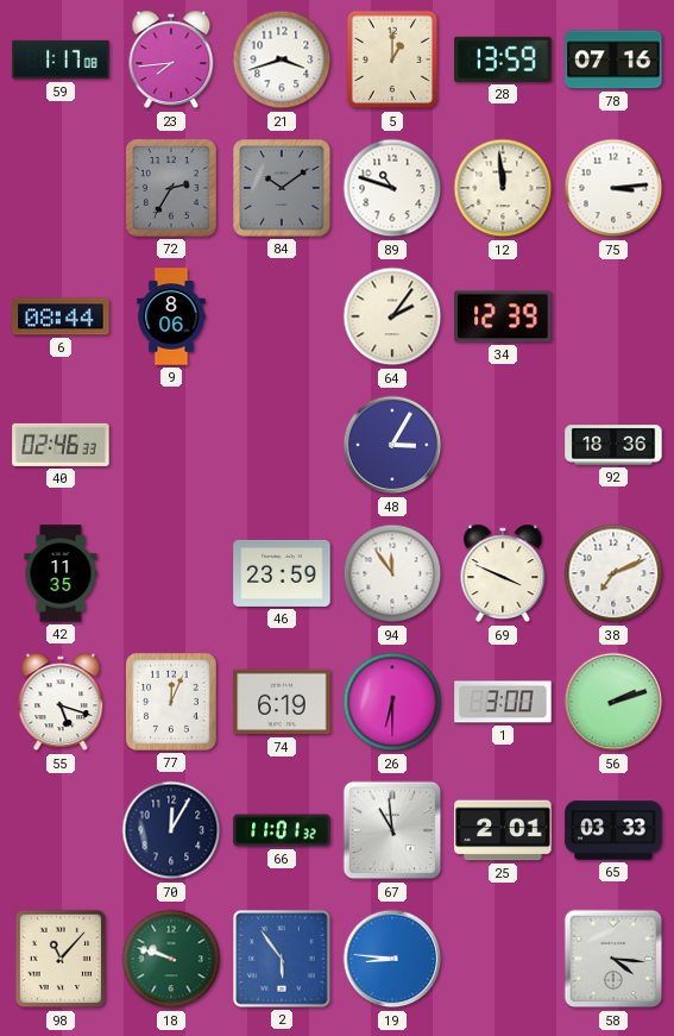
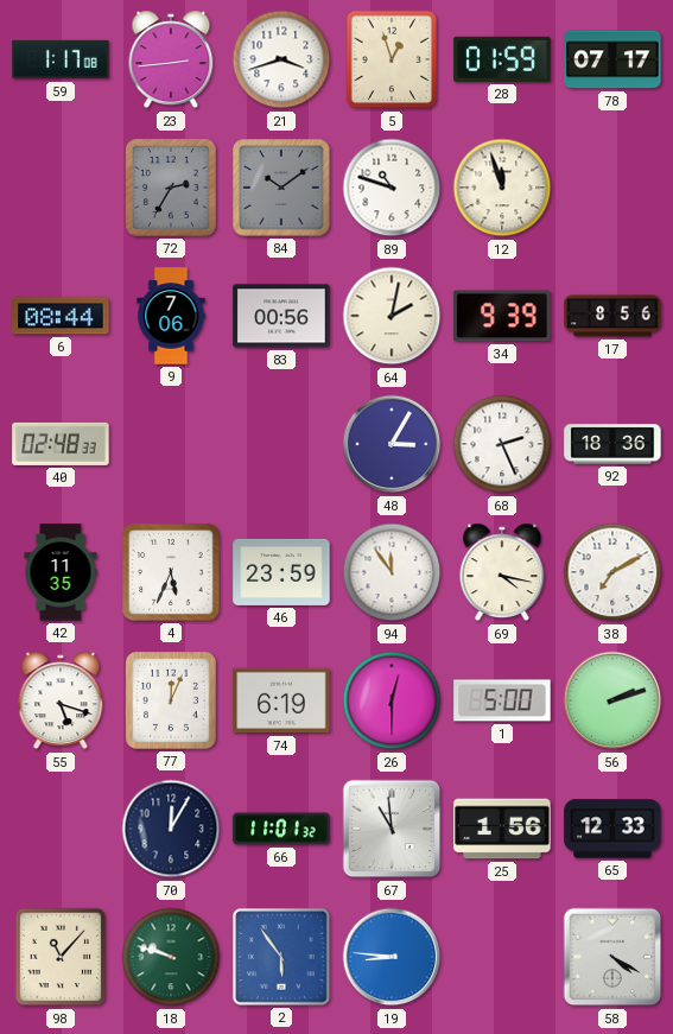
23: 7:44 -> 2:44
5: 1:00 -> 12:57
28: 13:59 -> 01:59
78: 07:16 -> 07:17
12: 11:59 -> 11:57
75: 3:14 -> none
9: 8:06 -> 7:06
83: none -> 00:56
64: 2:06 -> 2:02
34: 12:39 -> 9:39
17: none -> 8:56
40: 02:46 -> 02:48
68: none -> 2:26
4: none -> 5:34
69: 3:49 -> 4:17
38: 7:11 -> 7:10
26: 6:30 -> 12:30
1: 3:00 -> 5:00
25: 2:01 -> 1:56
65: 03:33 -> 12:33
58: 4:16 -> 4:20
